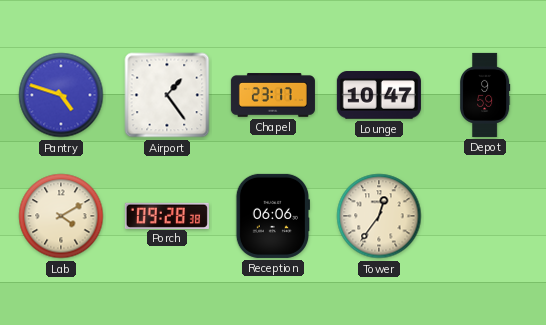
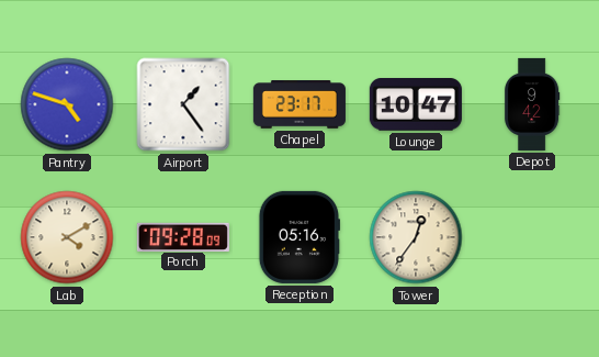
Depot: 9:59 -> 9:42
Porch: 09:28:38 -> 09:28:09
Reception: 06:06 -> 05:16
